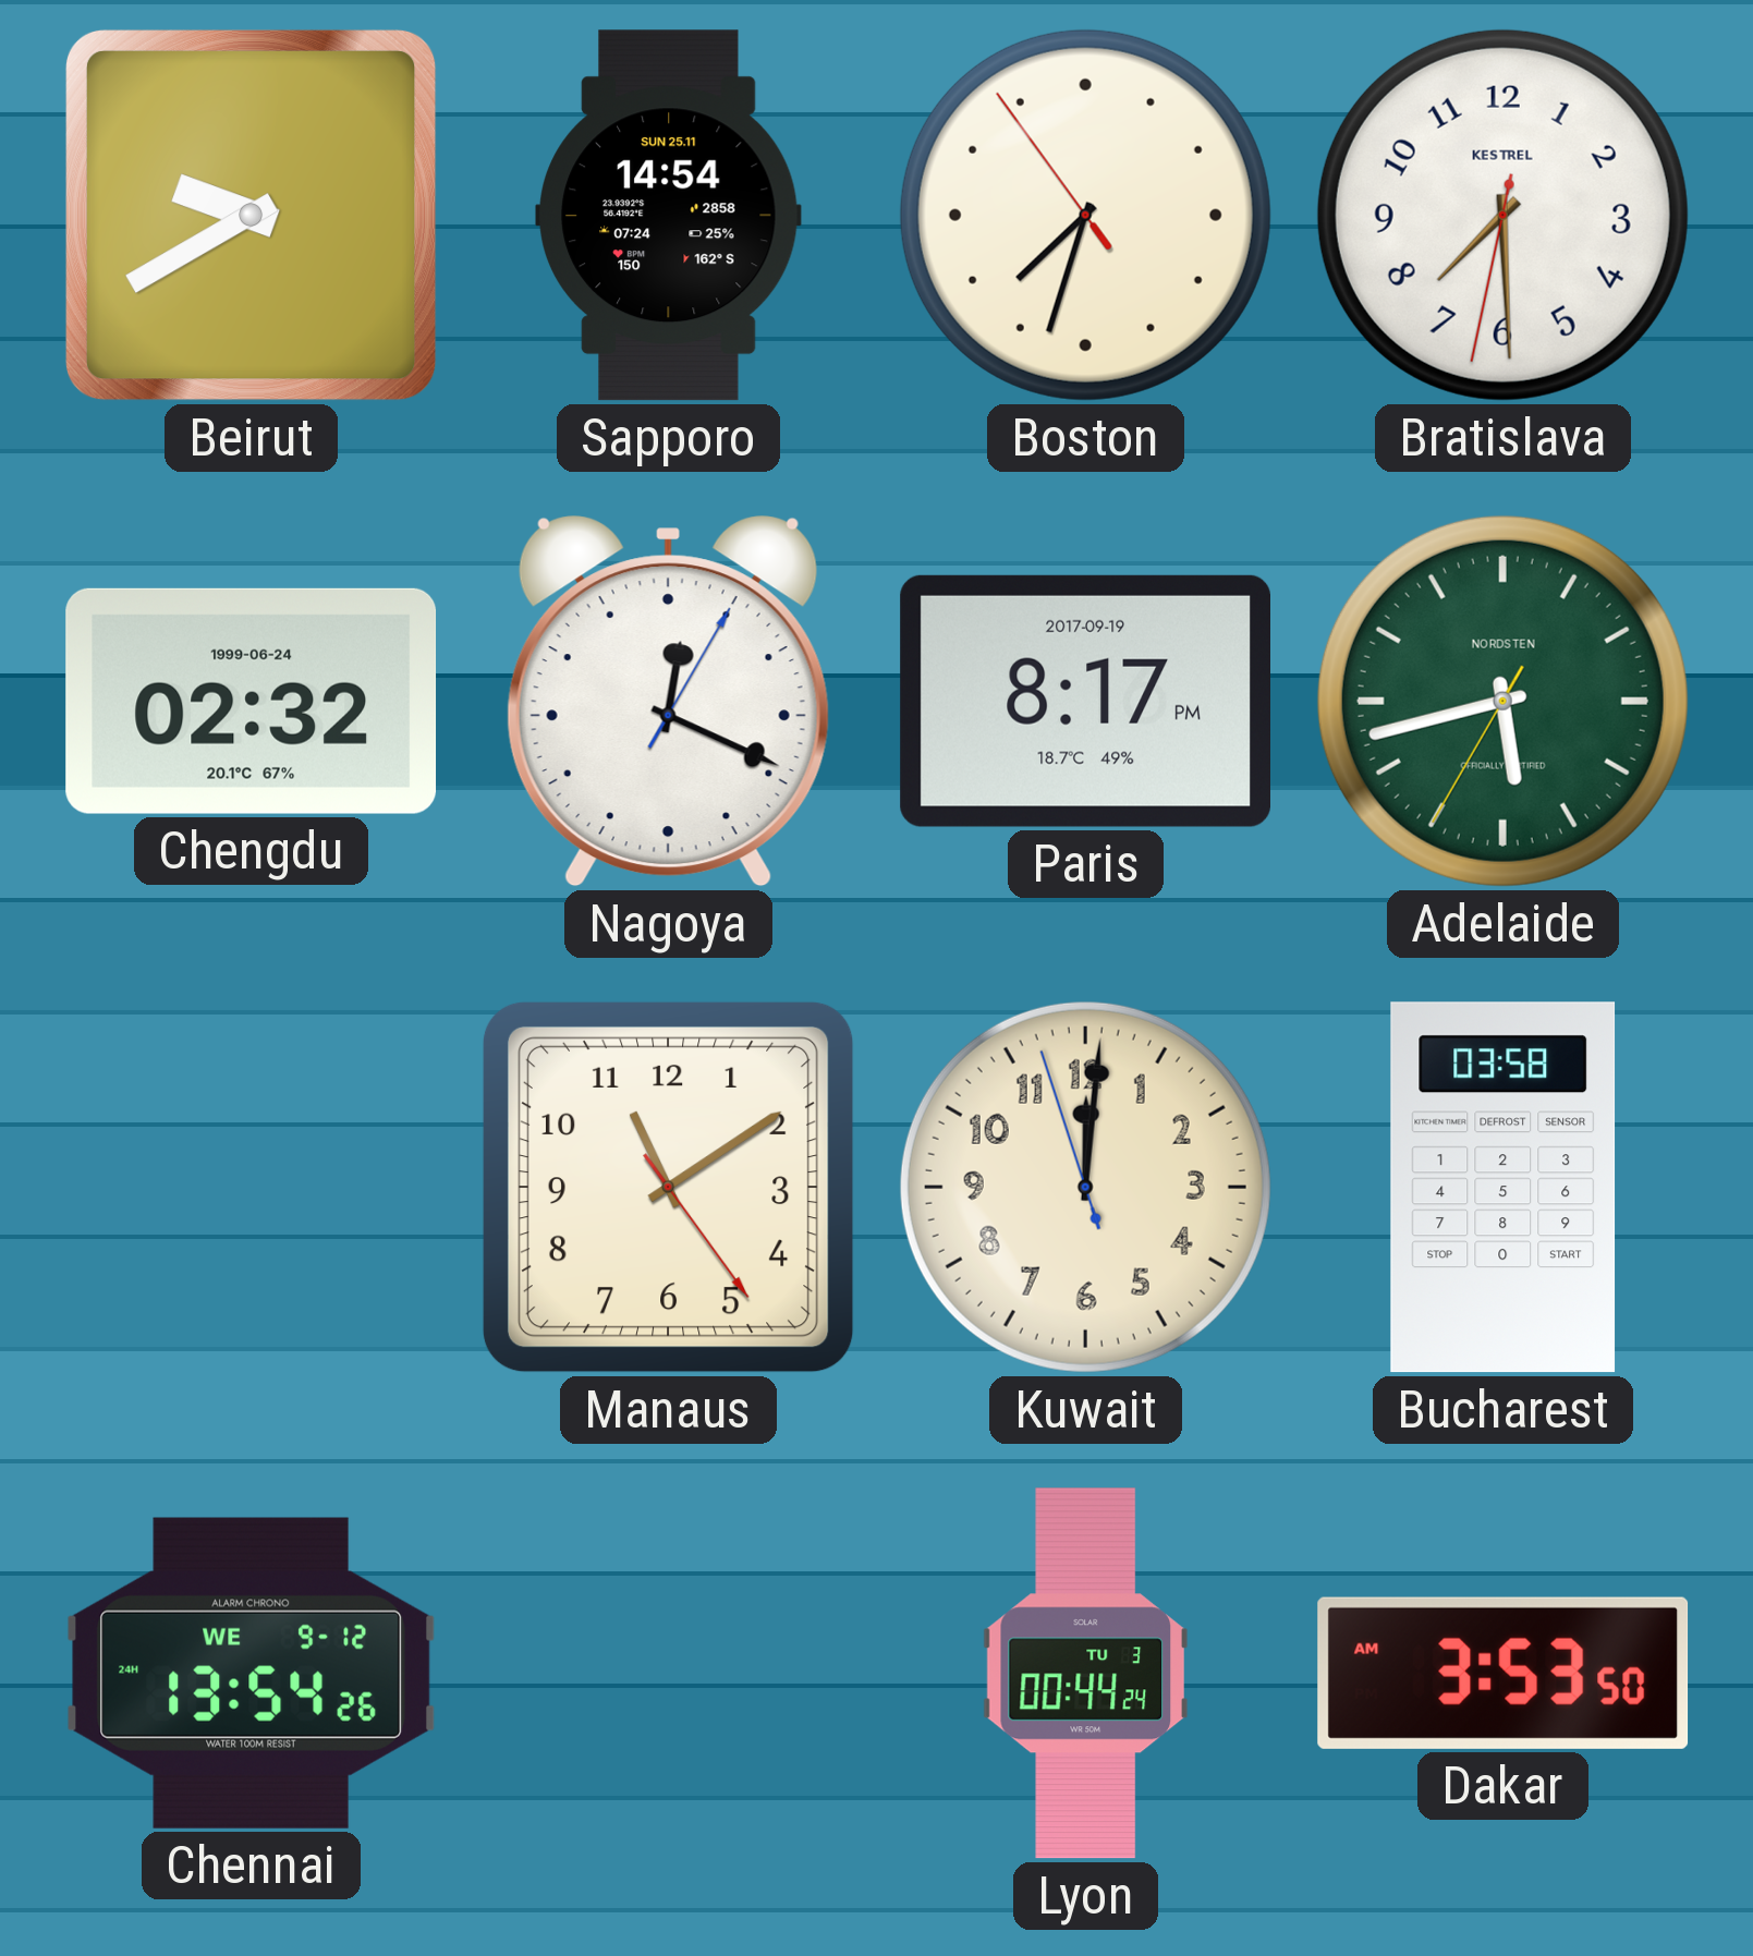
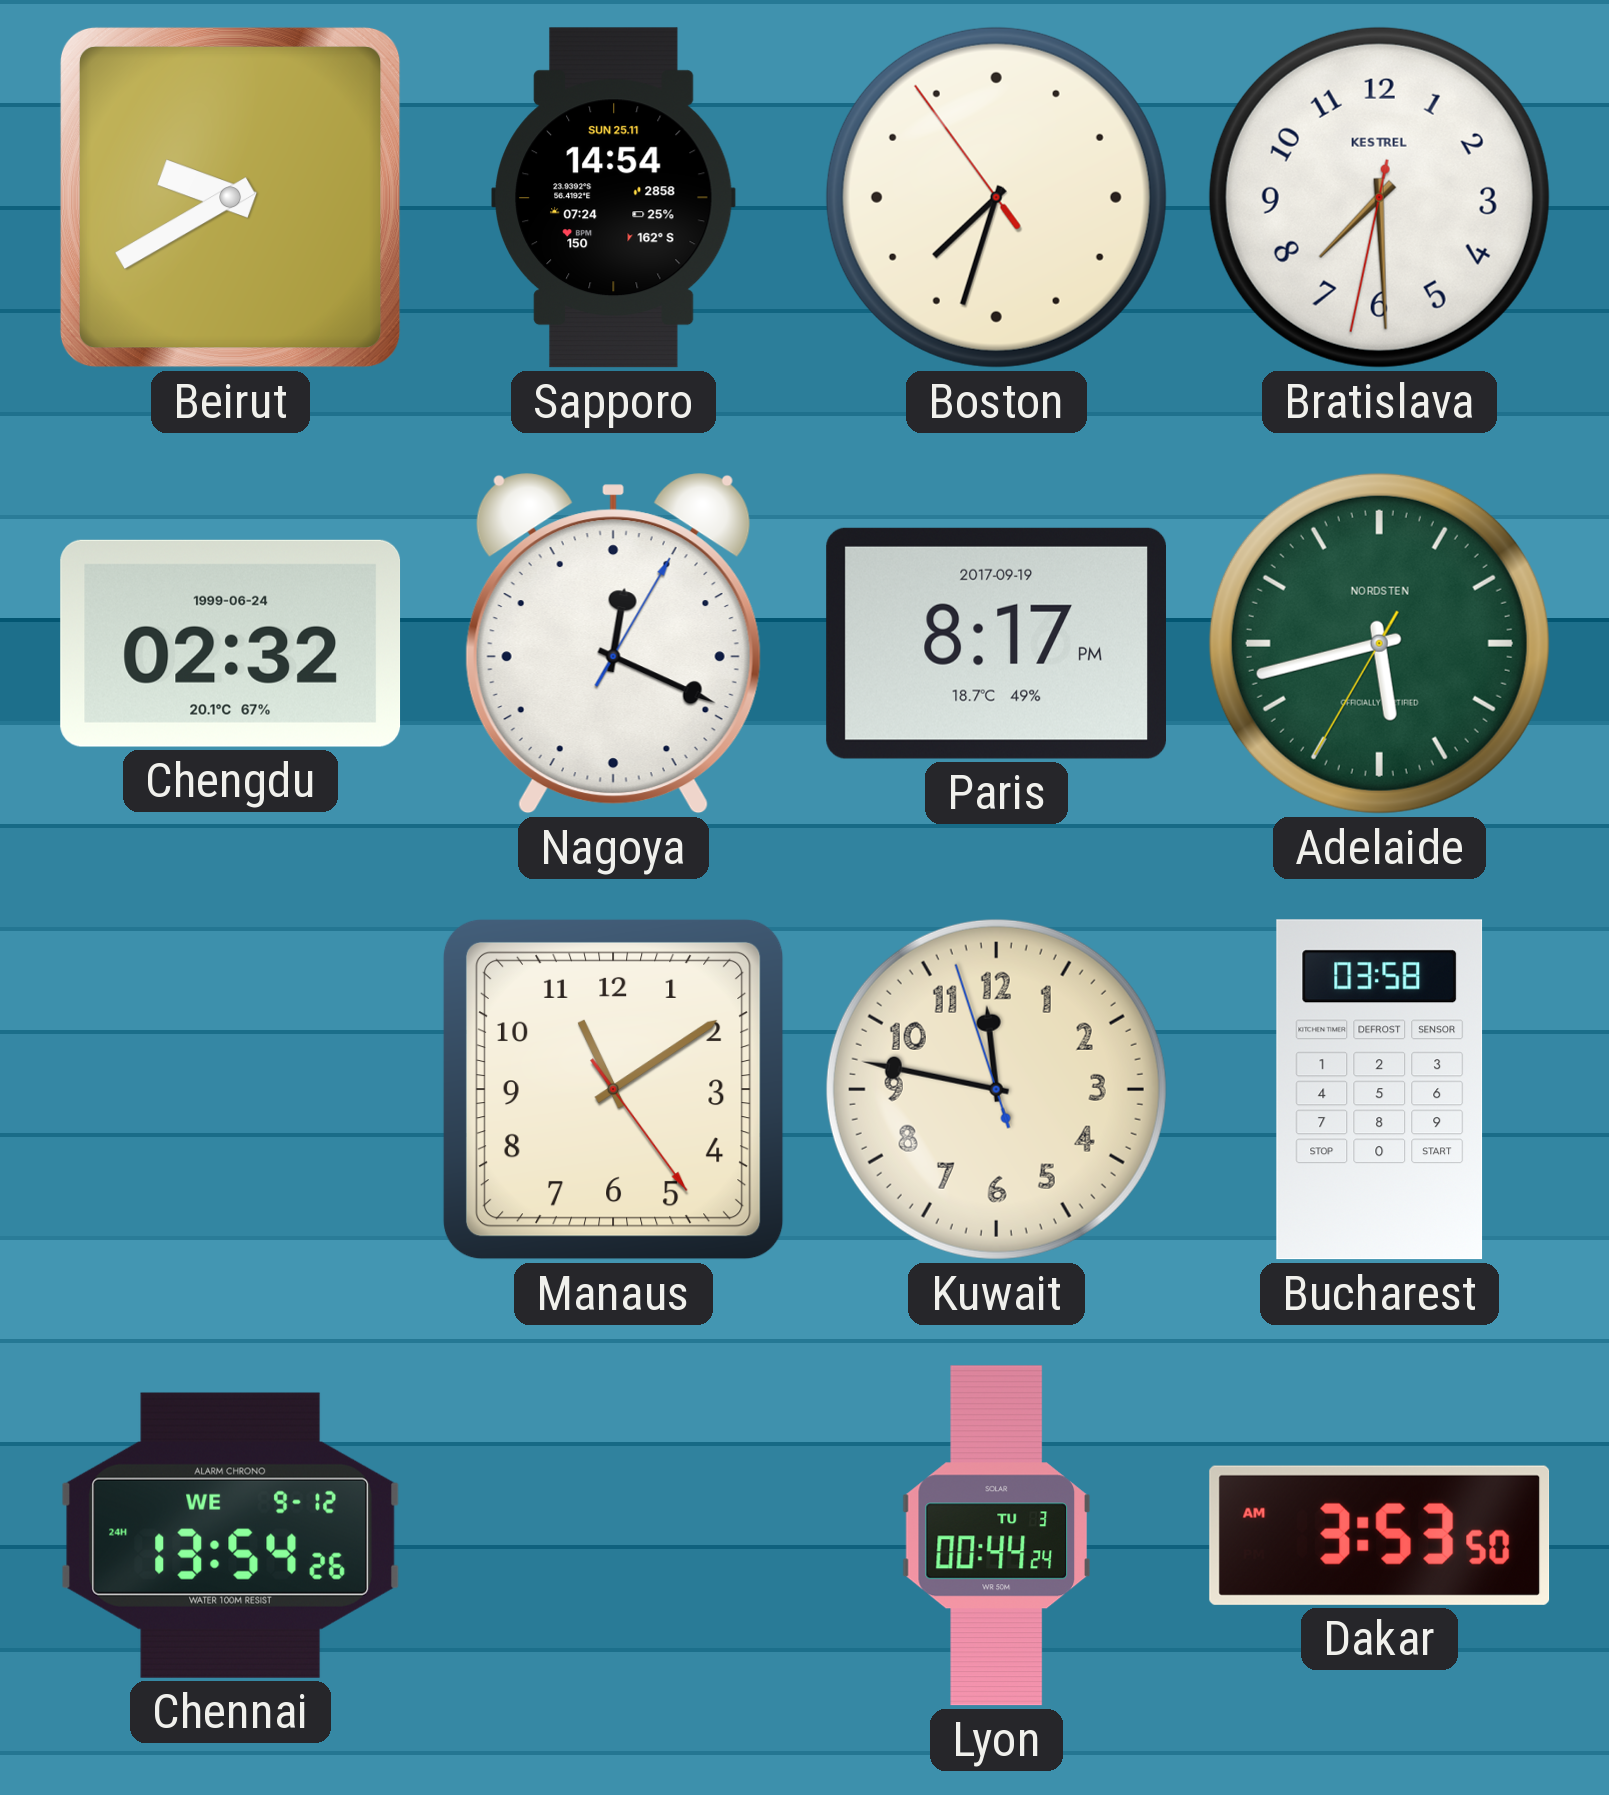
Kuwait: 12:00 -> 11:46
